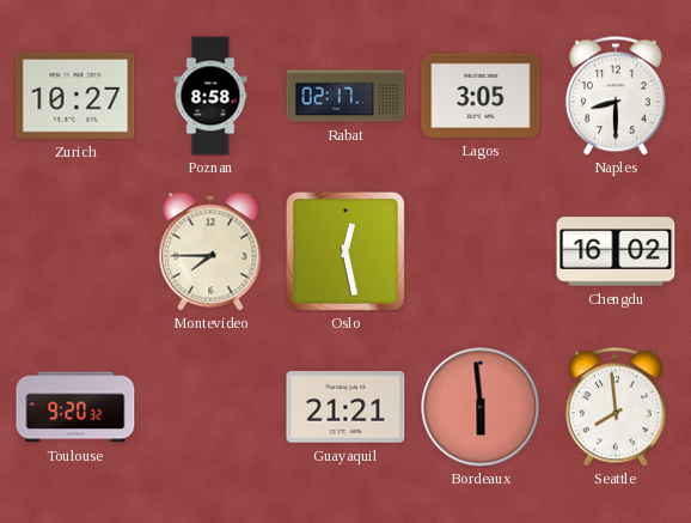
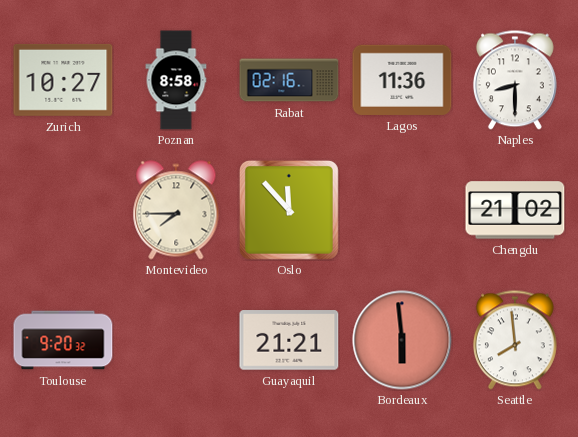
Rabat: 02:17 -> 02:16
Lagos: 3:05 -> 11:36
Oslo: 12:28 -> 11:53
Chengdu: 16:02 -> 21:02
